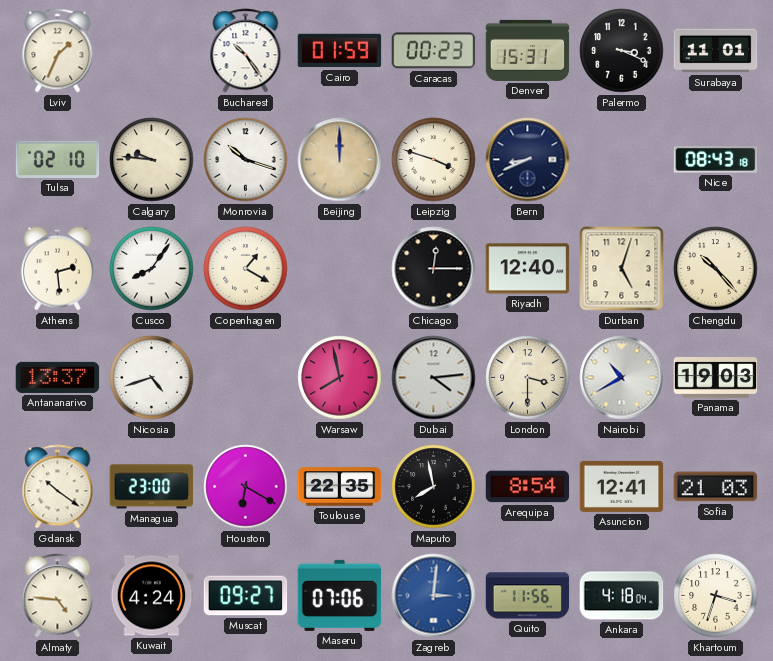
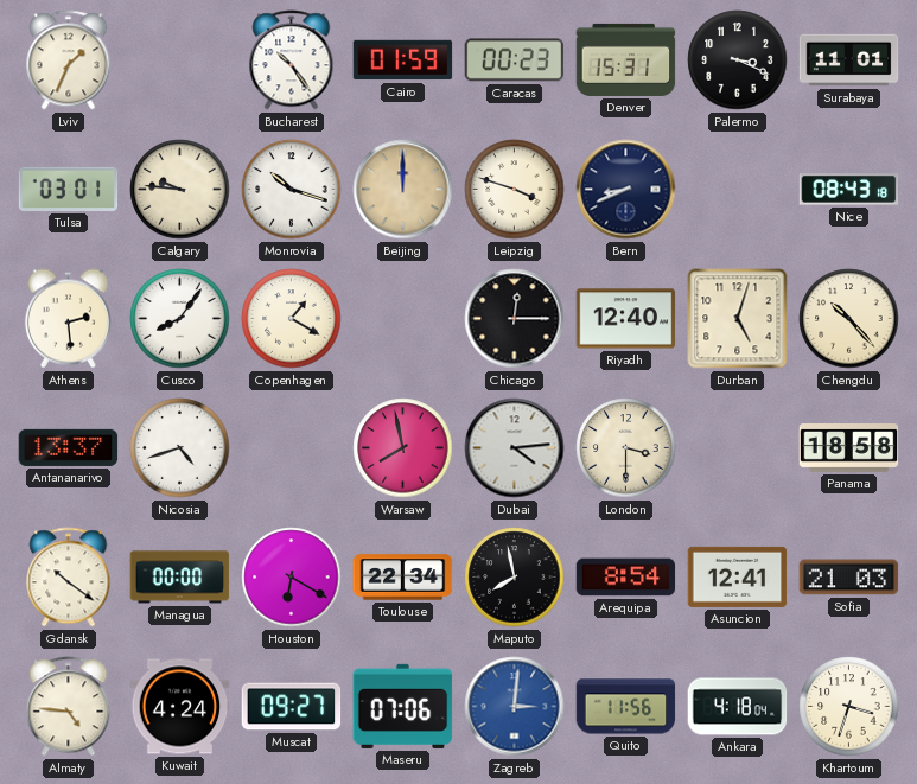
Tulsa: 02:10 -> 03:01
Nairobi: 10:40 -> none
Panama: 19:03 -> 18:58
Managua: 23:00 -> 00:00
Toulouse: 22:35 -> 22:34
